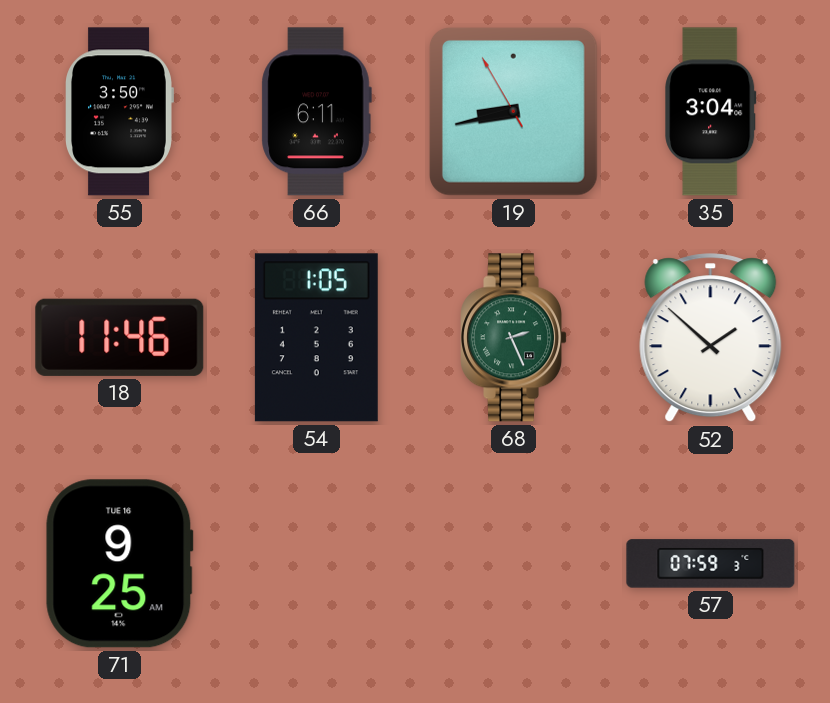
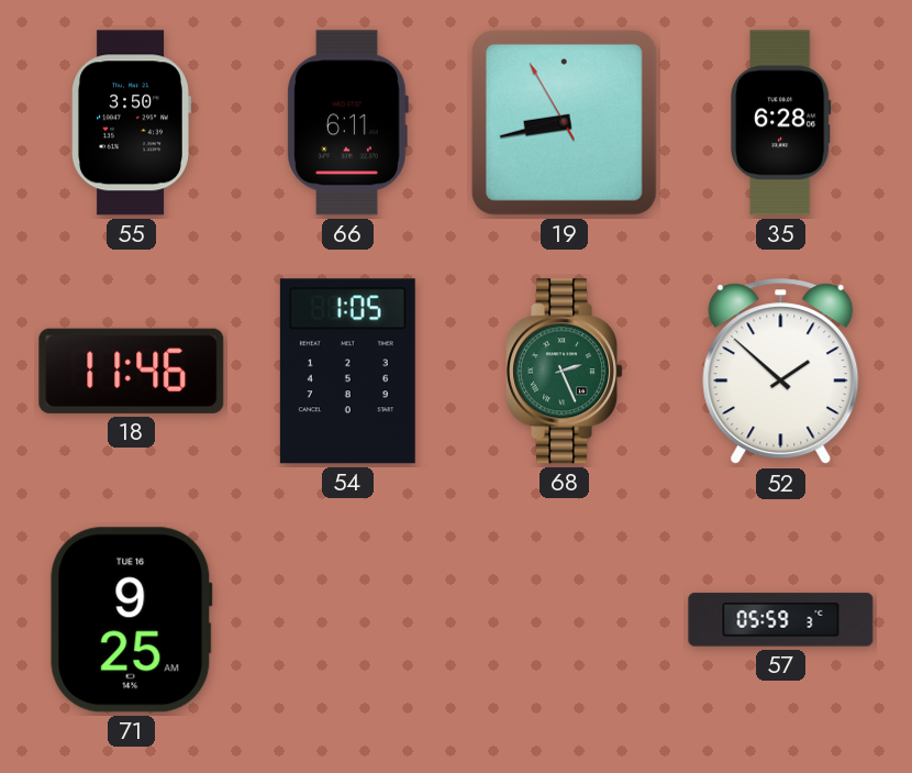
35: 3:04 -> 6:28
57: 07:59 -> 05:59
